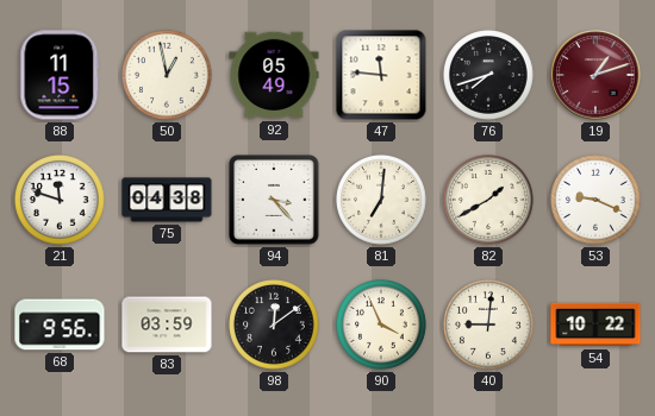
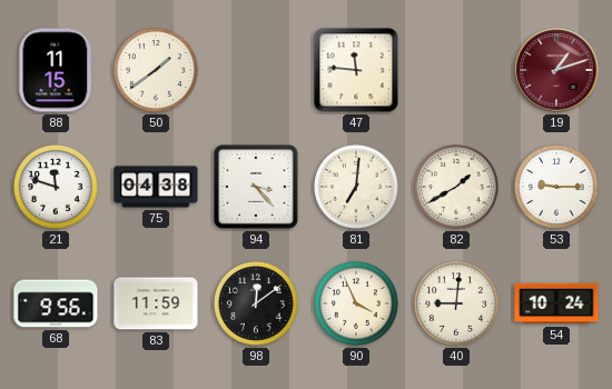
50: 12:58 -> 1:39
92: 05:49 -> none
76: 7:42 -> none
53: 9:19 -> 9:15
83: 03:59 -> 11:59
54: 10:22 -> 10:24
